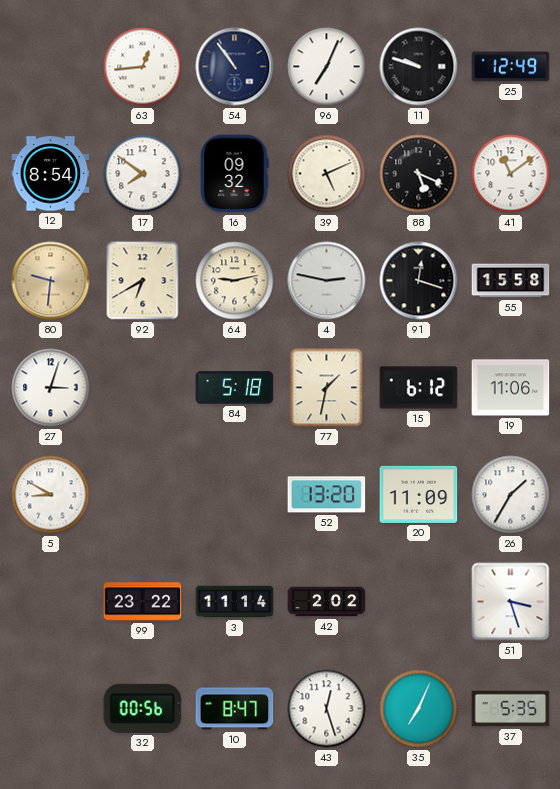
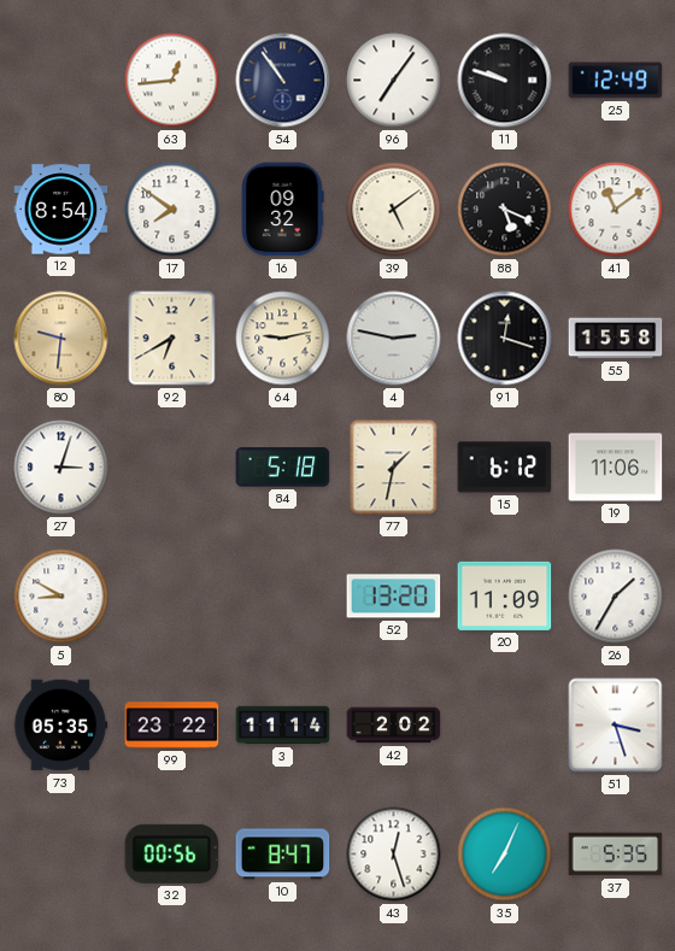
96: 7:04 -> 7:06
39: 5:11 -> 5:09
73: none -> 05:35
